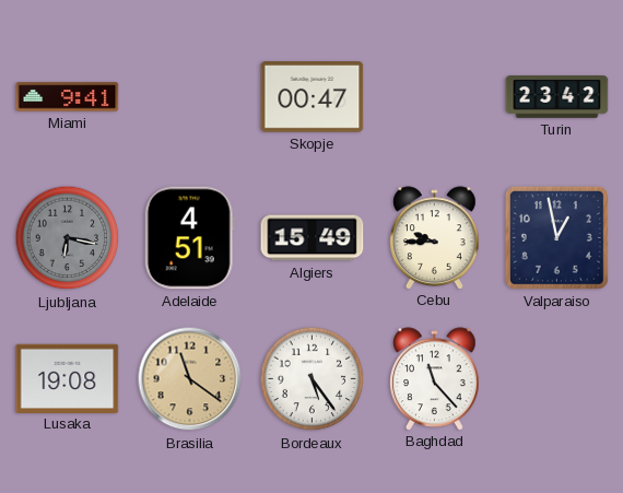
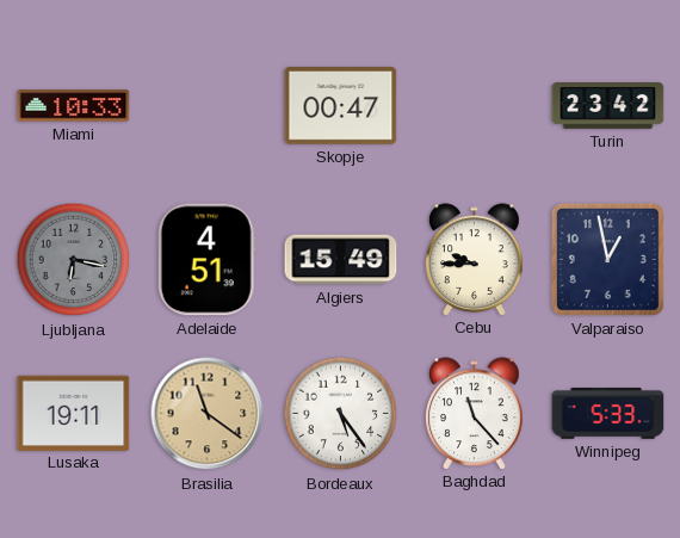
Miami: 9:41 -> 10:33
Lusaka: 19:08 -> 19:11
Winnipeg: none -> 5:33
